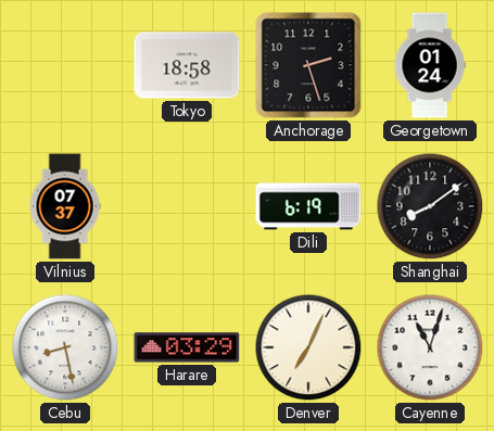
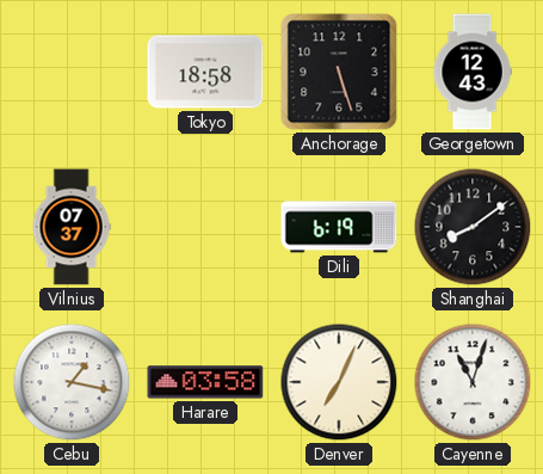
Anchorage: 2:27 -> 5:27
Georgetown: 01:24 -> 12:43
Cebu: 8:28 -> 1:17
Harare: 03:29 -> 03:58
